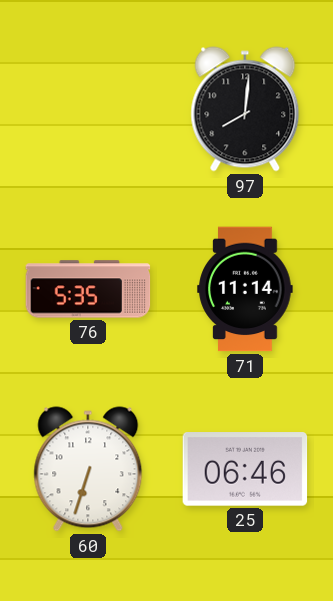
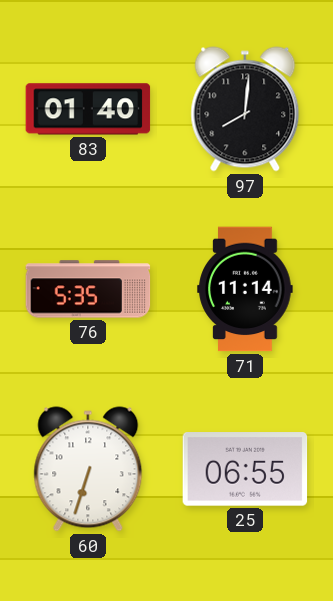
83: none -> 01:40
25: 06:46 -> 06:55
